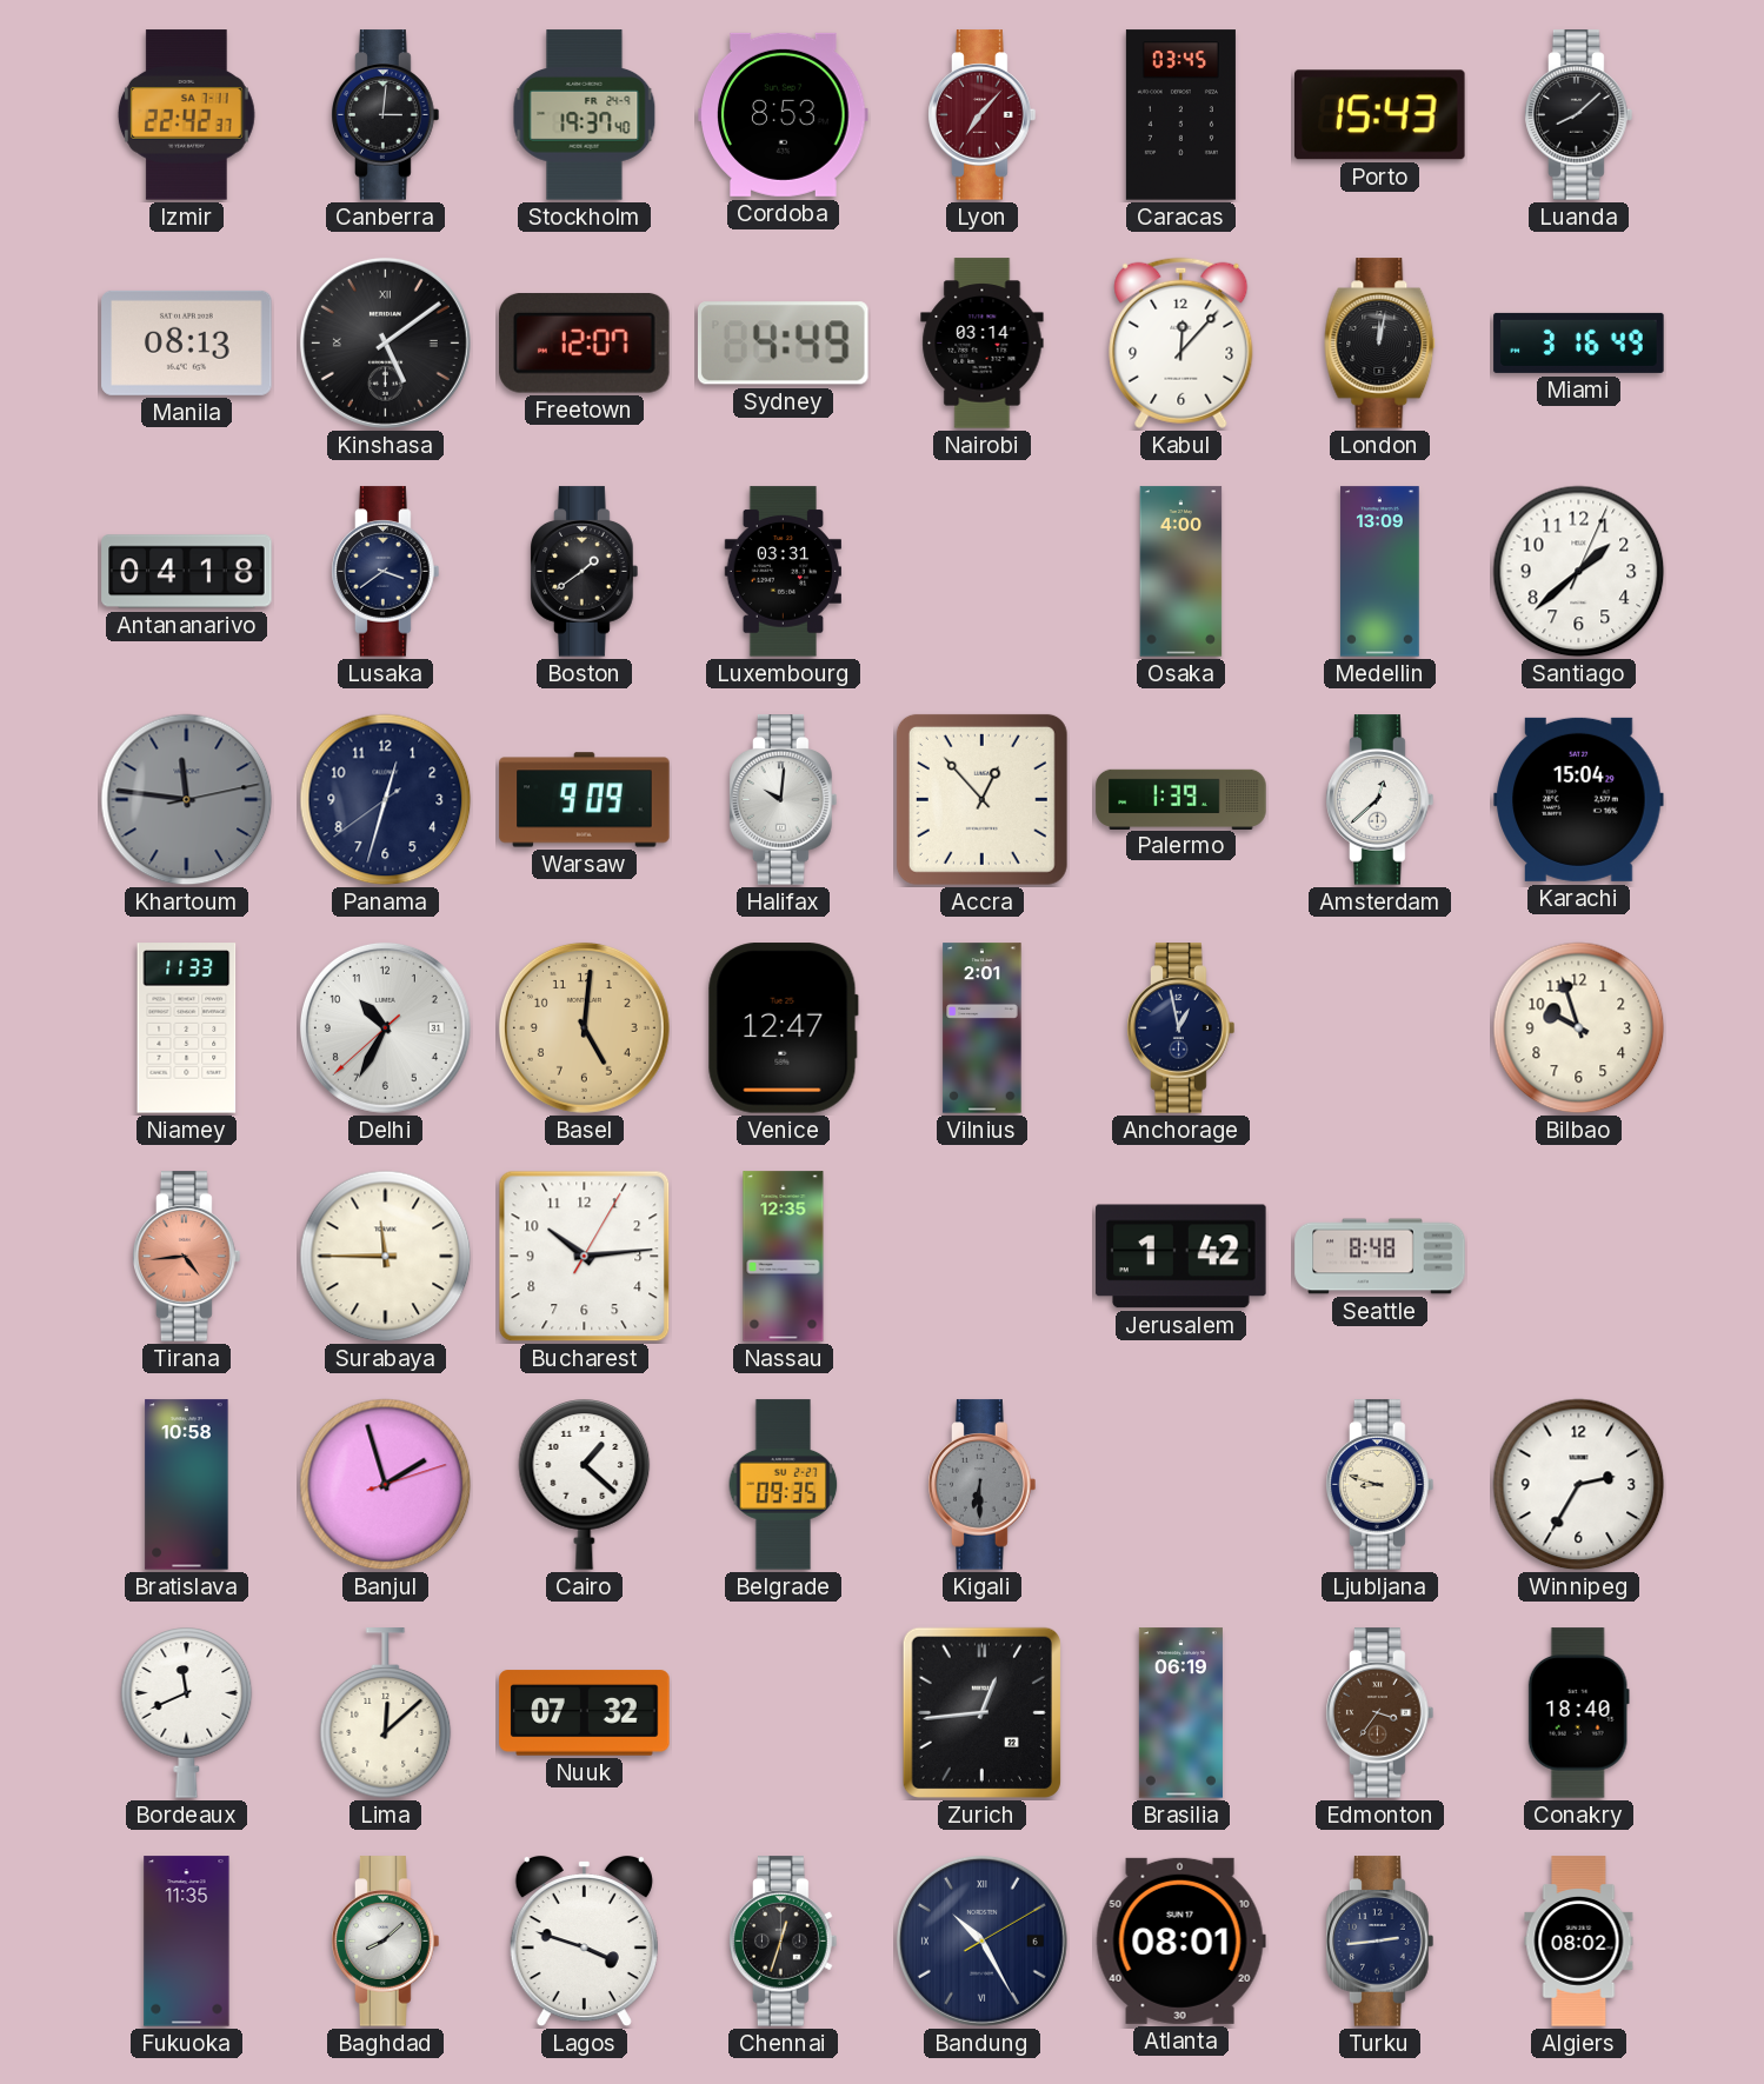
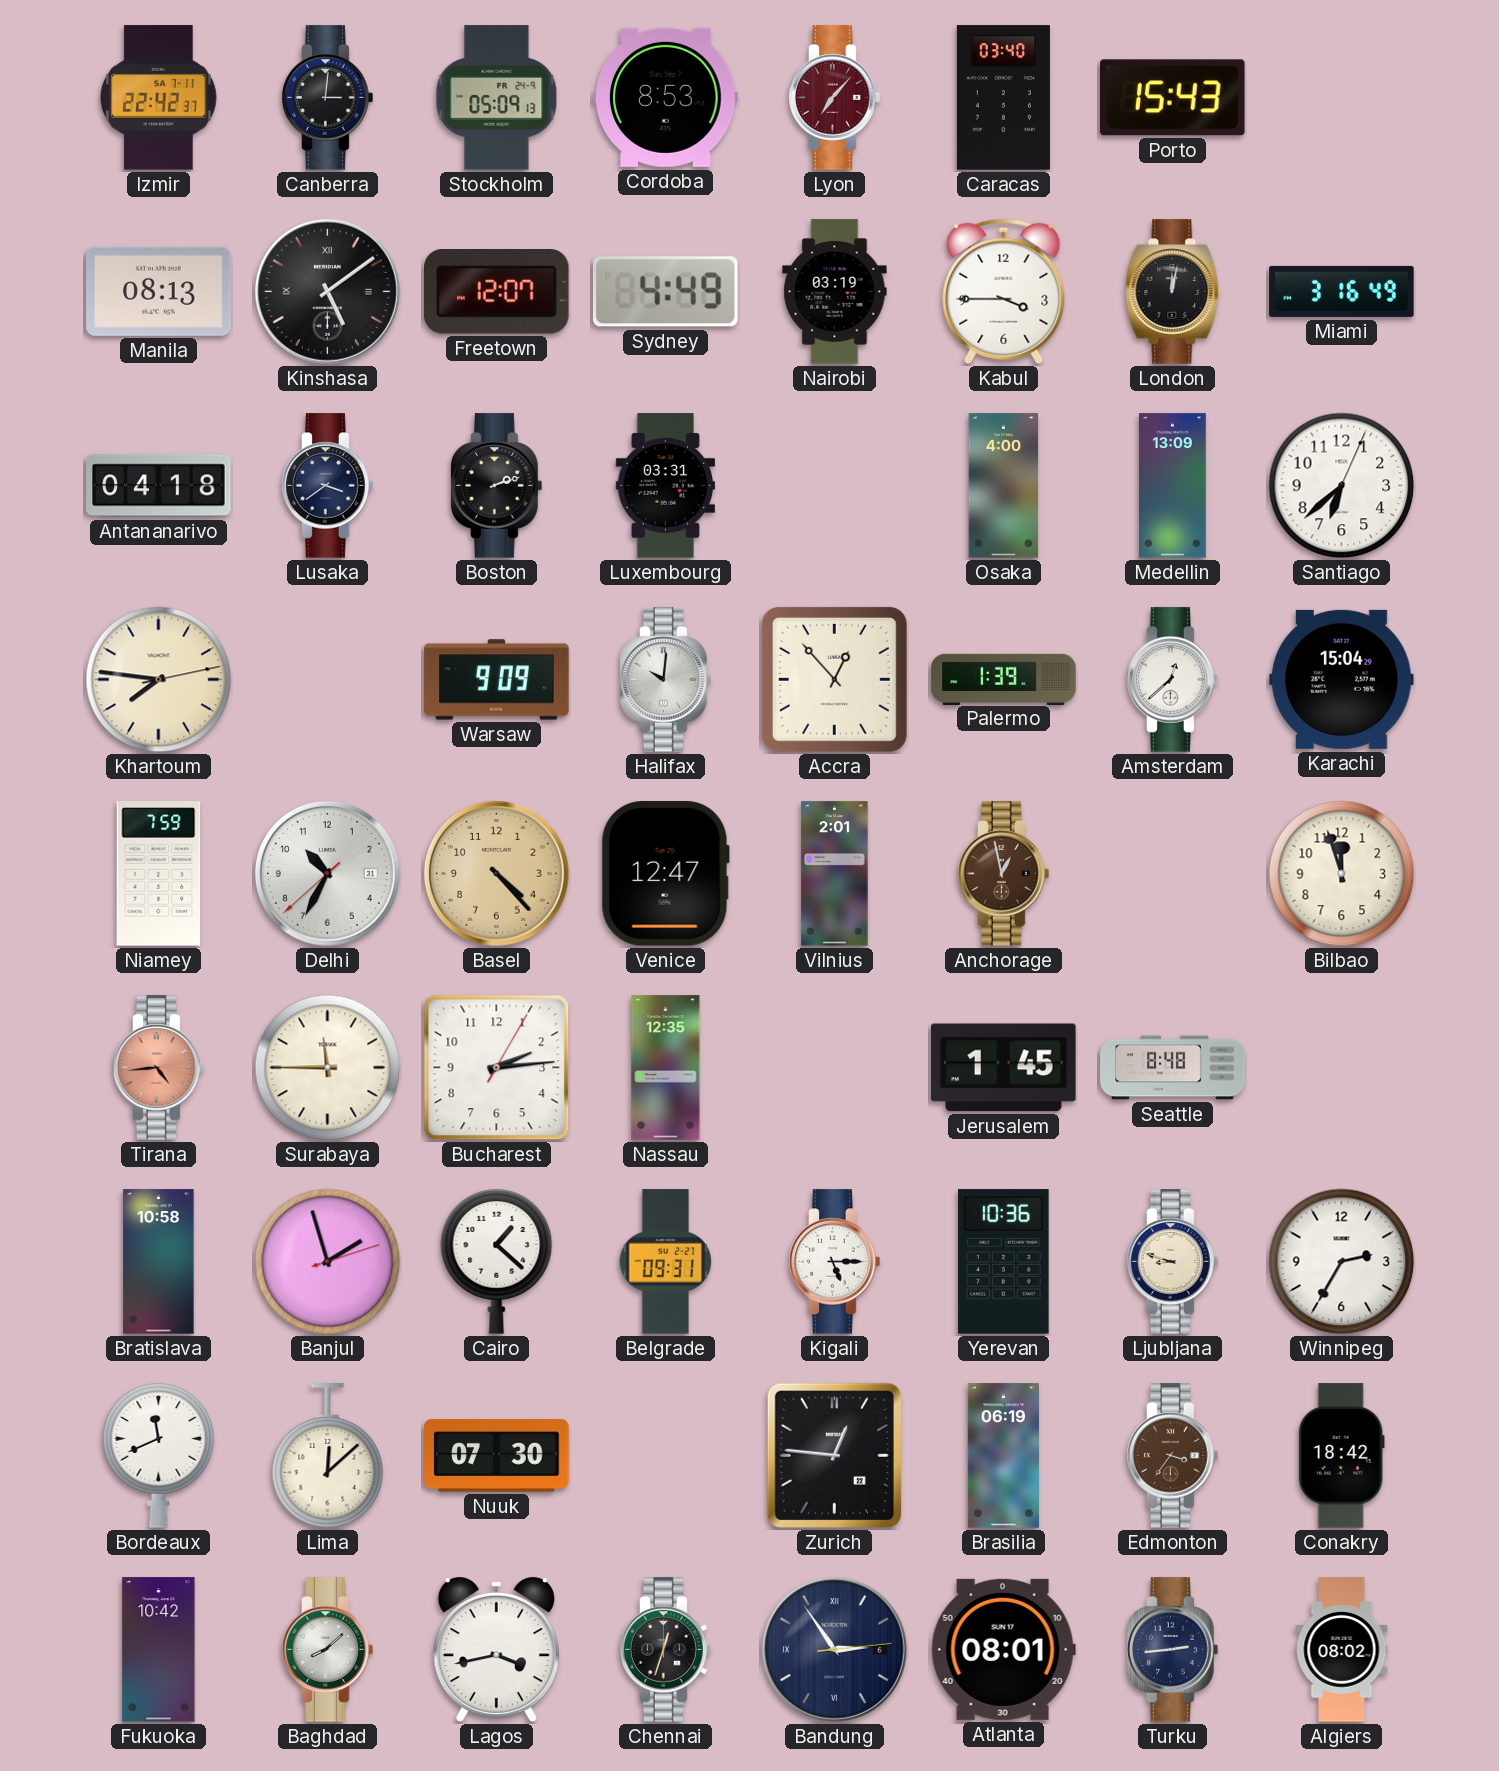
Stockholm: 19:37 -> 05:09
Caracas: 03:45 -> 03:40
Luanda: 8:08 -> none
Nairobi: 03:14 -> 03:19
Kabul: 12:07 -> 3:45
Boston: 1:39 -> 2:12
Santiago: 1:38 -> 6:38
Khartoum: 11:46 -> 7:46
Khartoum dial: grey -> cream
Panama: 12:32 -> none
Niamey: 11:33 -> 7:59
Basel: 5:01 -> 4:23
Anchorage dial: navy -> brown
Bilbao: 9:57 -> 11:57
Bucharest: 10:14 -> 2:14
Jerusalem: 1:42 -> 1:45
Belgrade: 09:35 -> 09:31
Kigali: 6:30 -> 5:15
Kigali dial: grey -> white
Yerevan: none -> 10:36
Nuuk: 07:32 -> 07:30
Zurich: 12:44 -> 12:46
Conakry: 18:40 -> 18:42
Fukuoka: 11:35 -> 10:42
Lagos: 3:48 -> 3:43
Bandung: 10:25 -> 2:54
